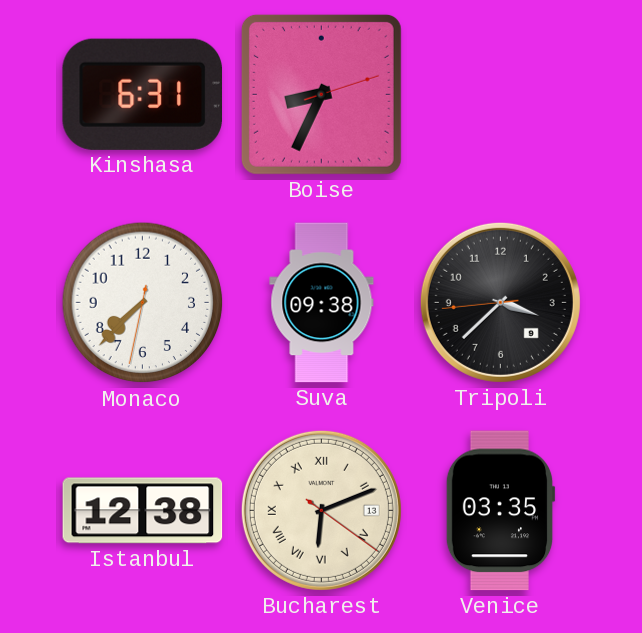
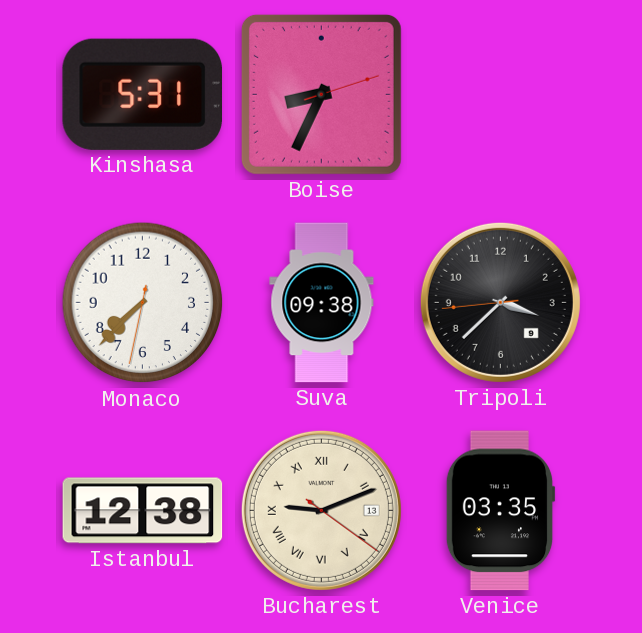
Kinshasa: 6:31 -> 5:31
Bucharest: 6:11 -> 9:11
